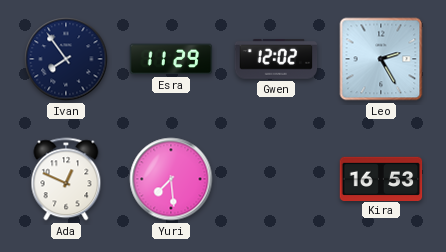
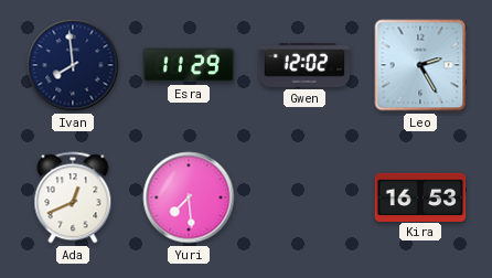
Ivan: 7:54 -> 7:59
Ada: 12:49 -> 12:41
